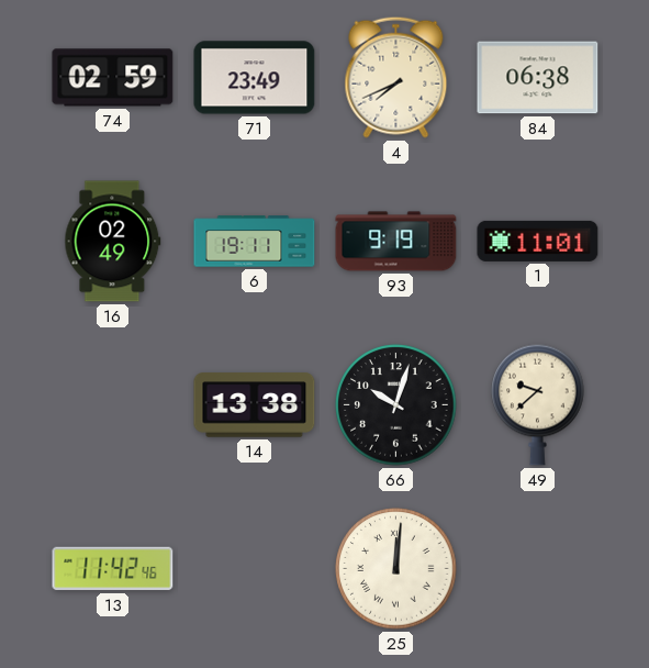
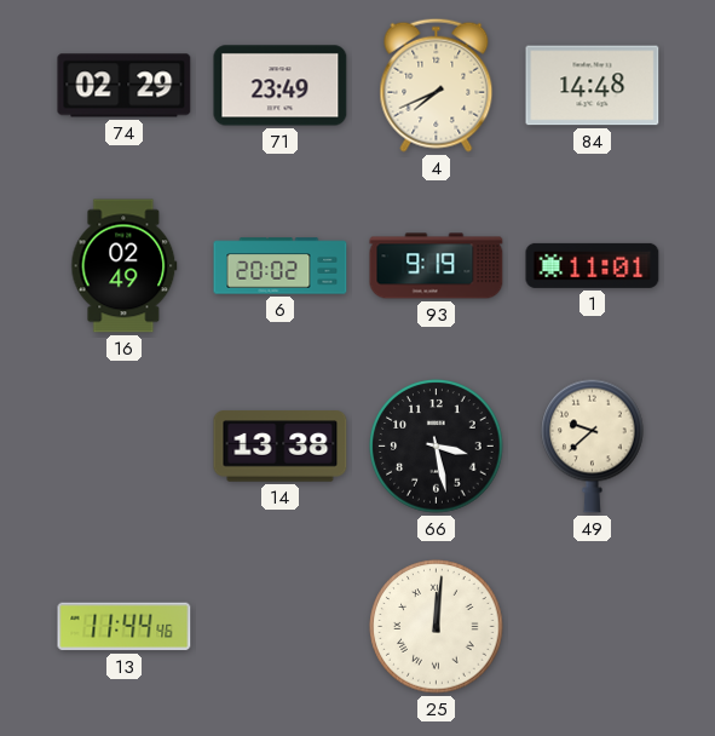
74: 02:59 -> 02:29
84: 06:38 -> 14:48
6: 19:11 -> 20:02
66: 10:03 -> 3:28
13: 11:42 -> 11:44
